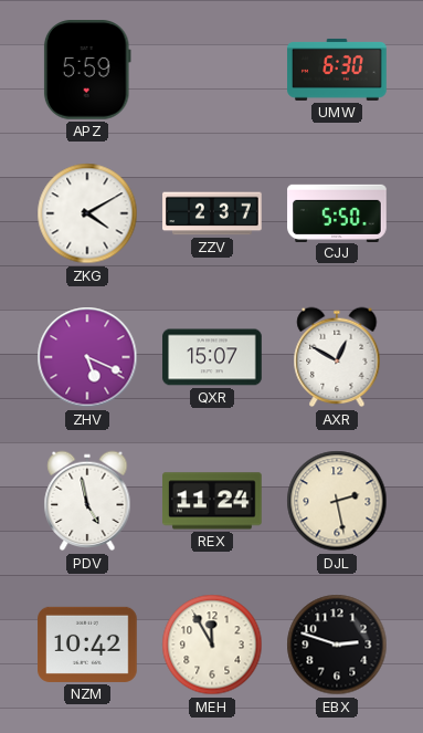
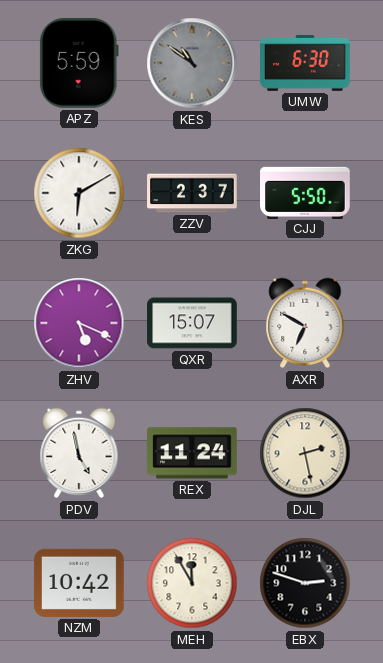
KES: none -> 10:51
ZKG: 4:10 -> 6:10
AXR: 12:50 -> 6:50
